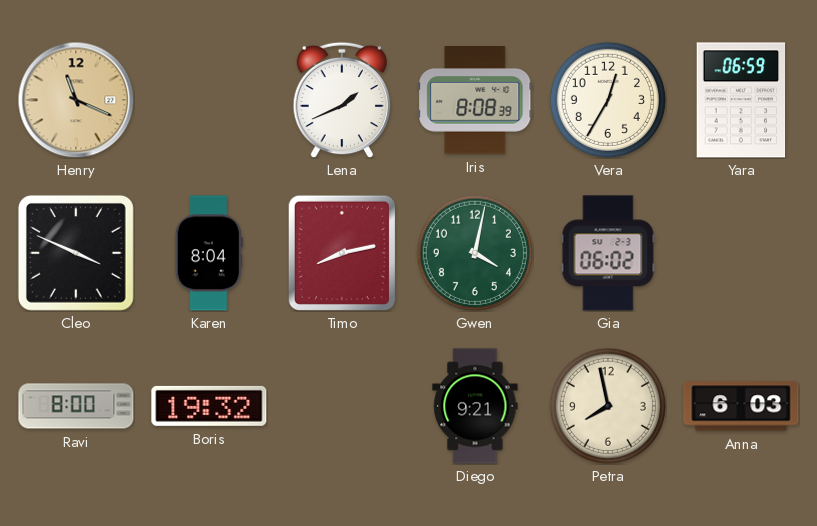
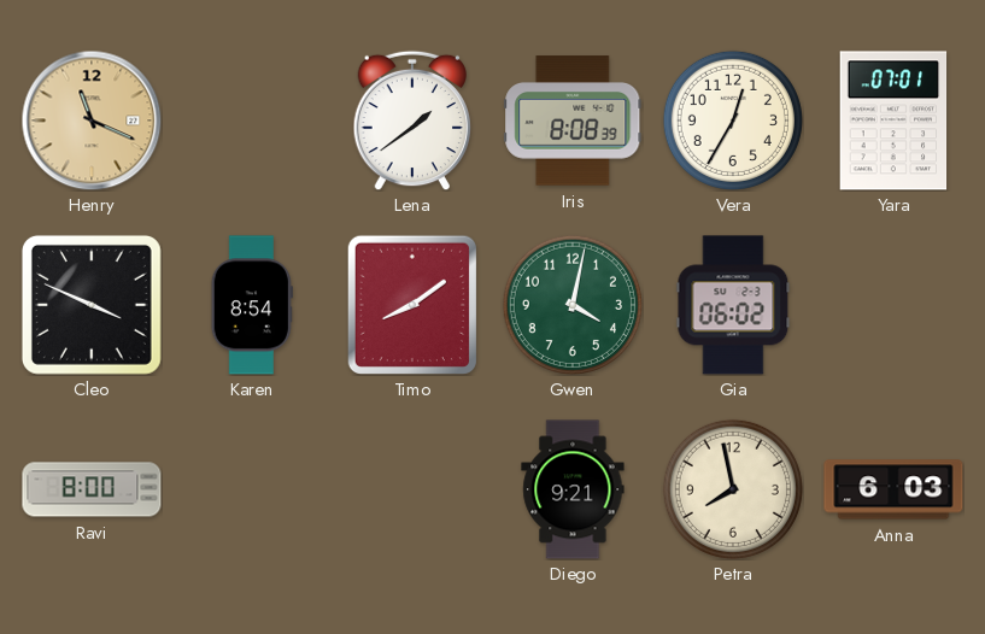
Lena: 1:41 -> 1:39
Yara: 06:59 -> 07:01
Karen: 8:04 -> 8:54
Timo: 8:13 -> 8:09
Boris: 19:32 -> none
